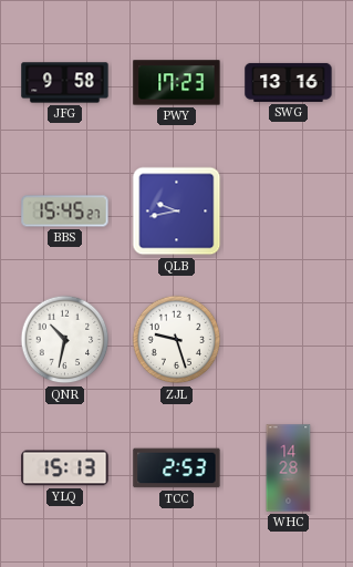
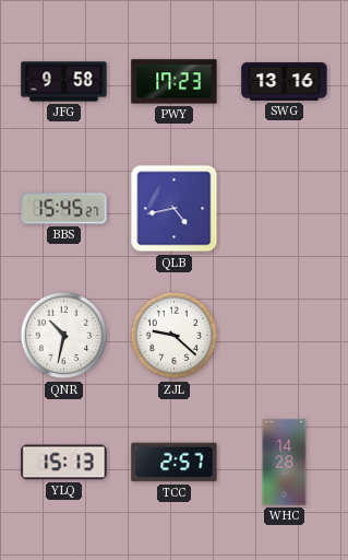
QLB: 9:43 -> 4:43
ZJL: 9:27 -> 9:22
TCC: 2:53 -> 2:57
